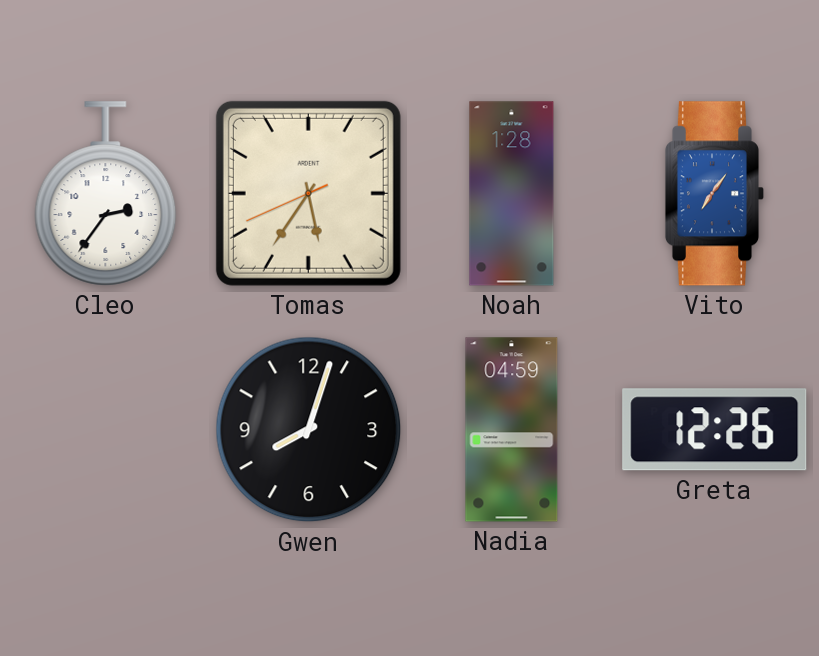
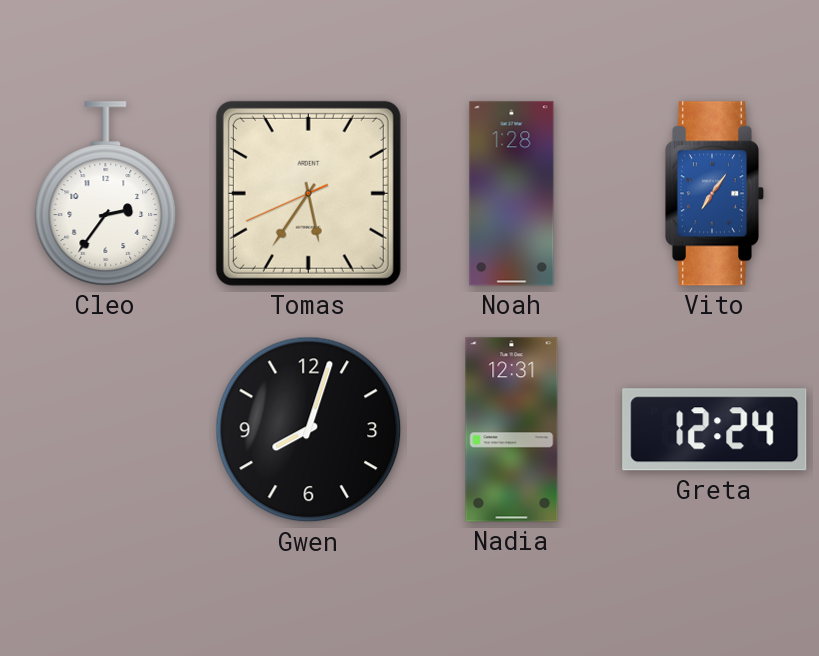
Nadia: 04:59 -> 12:31
Greta: 12:26 -> 12:24
